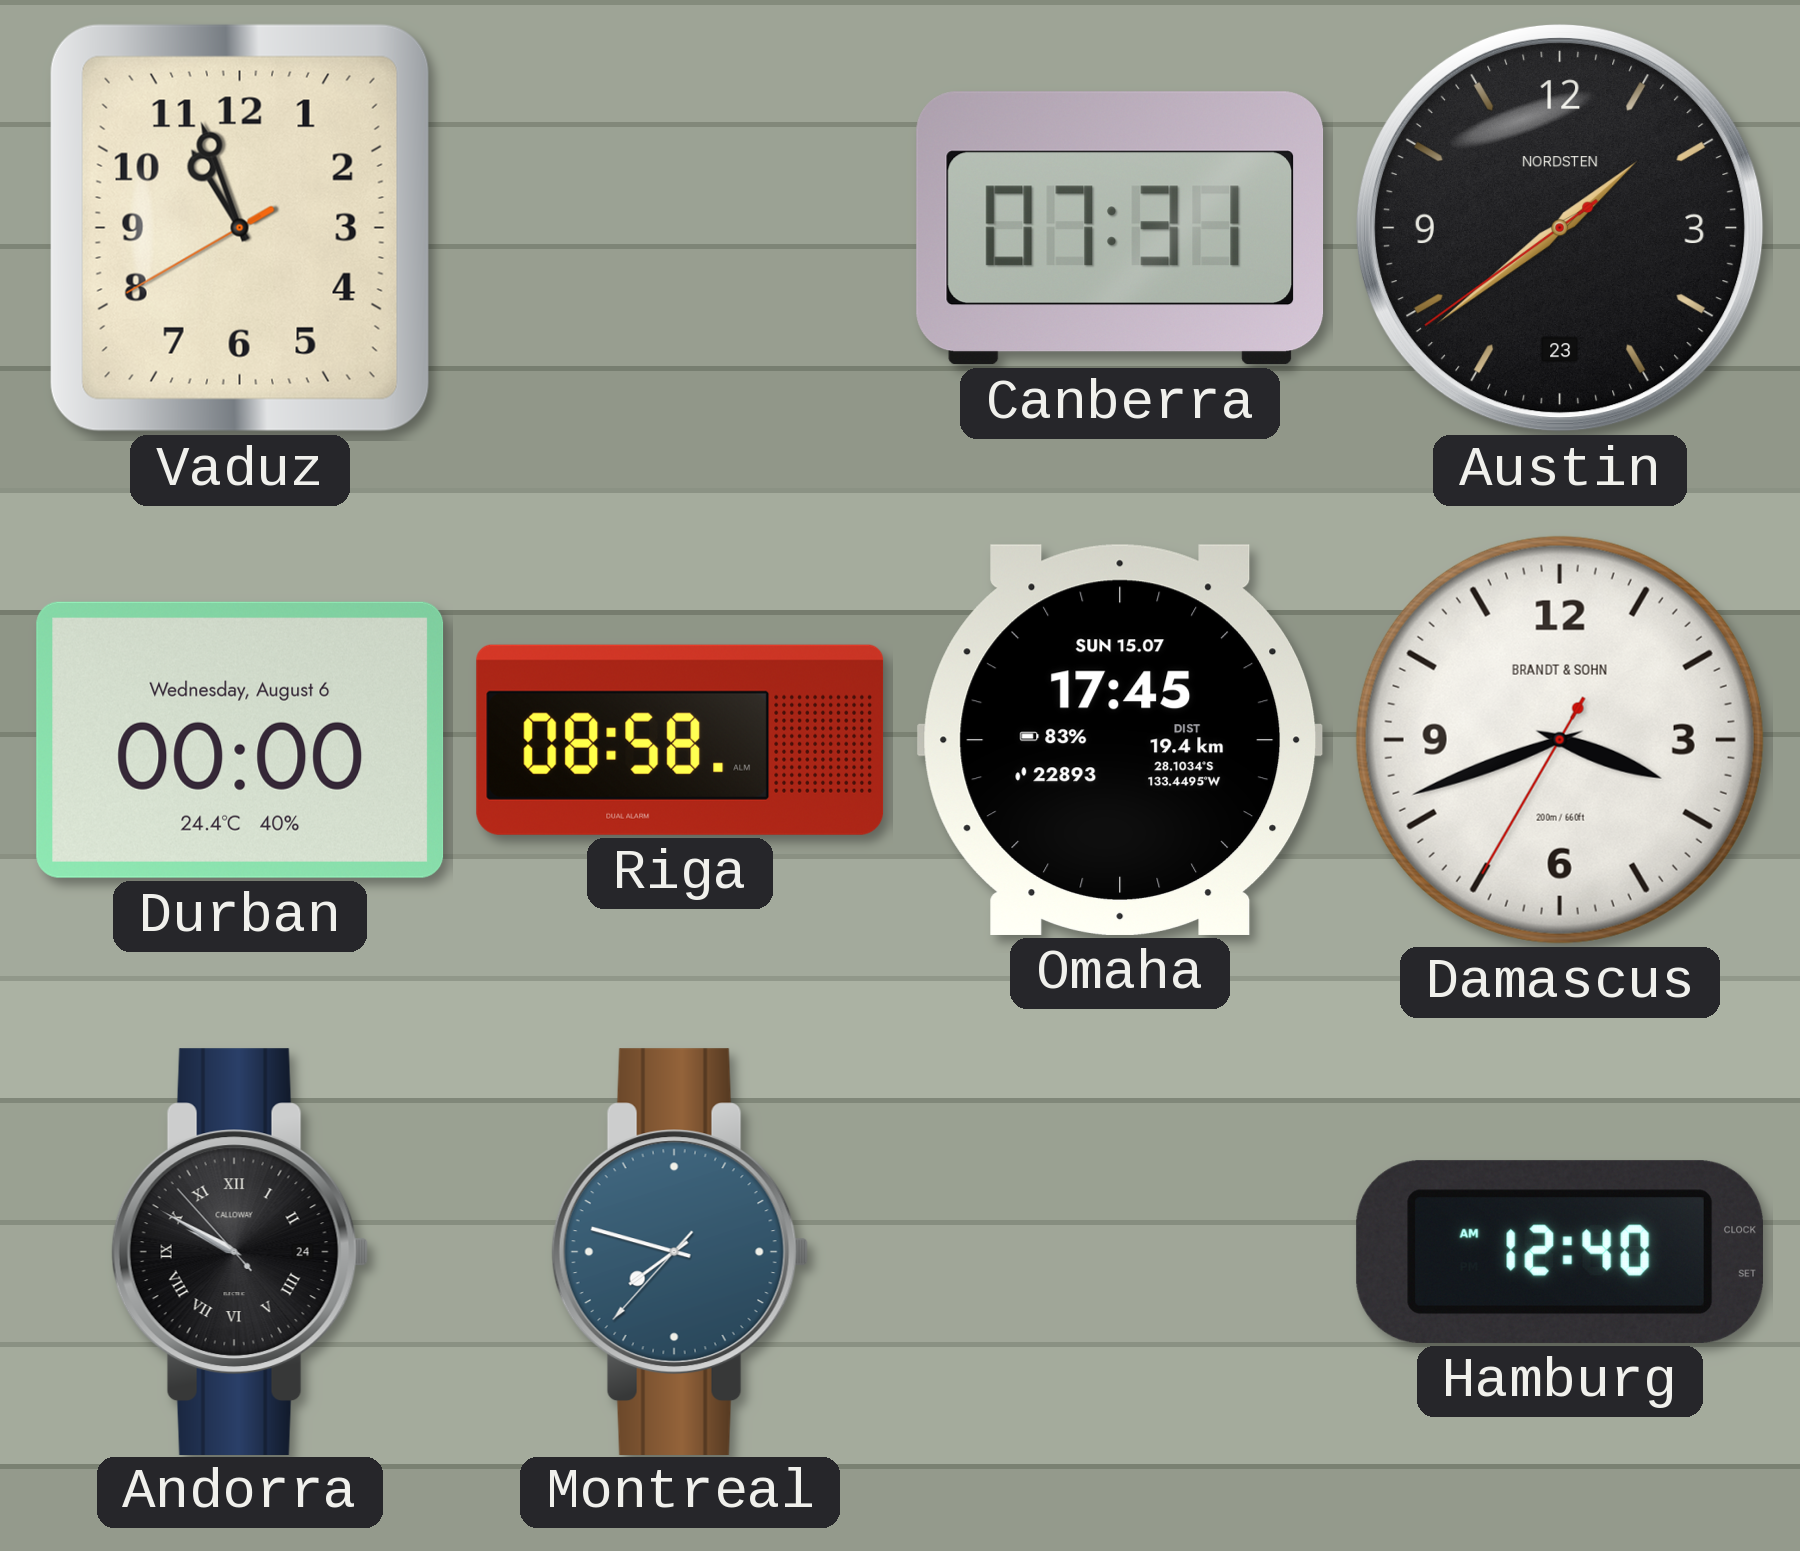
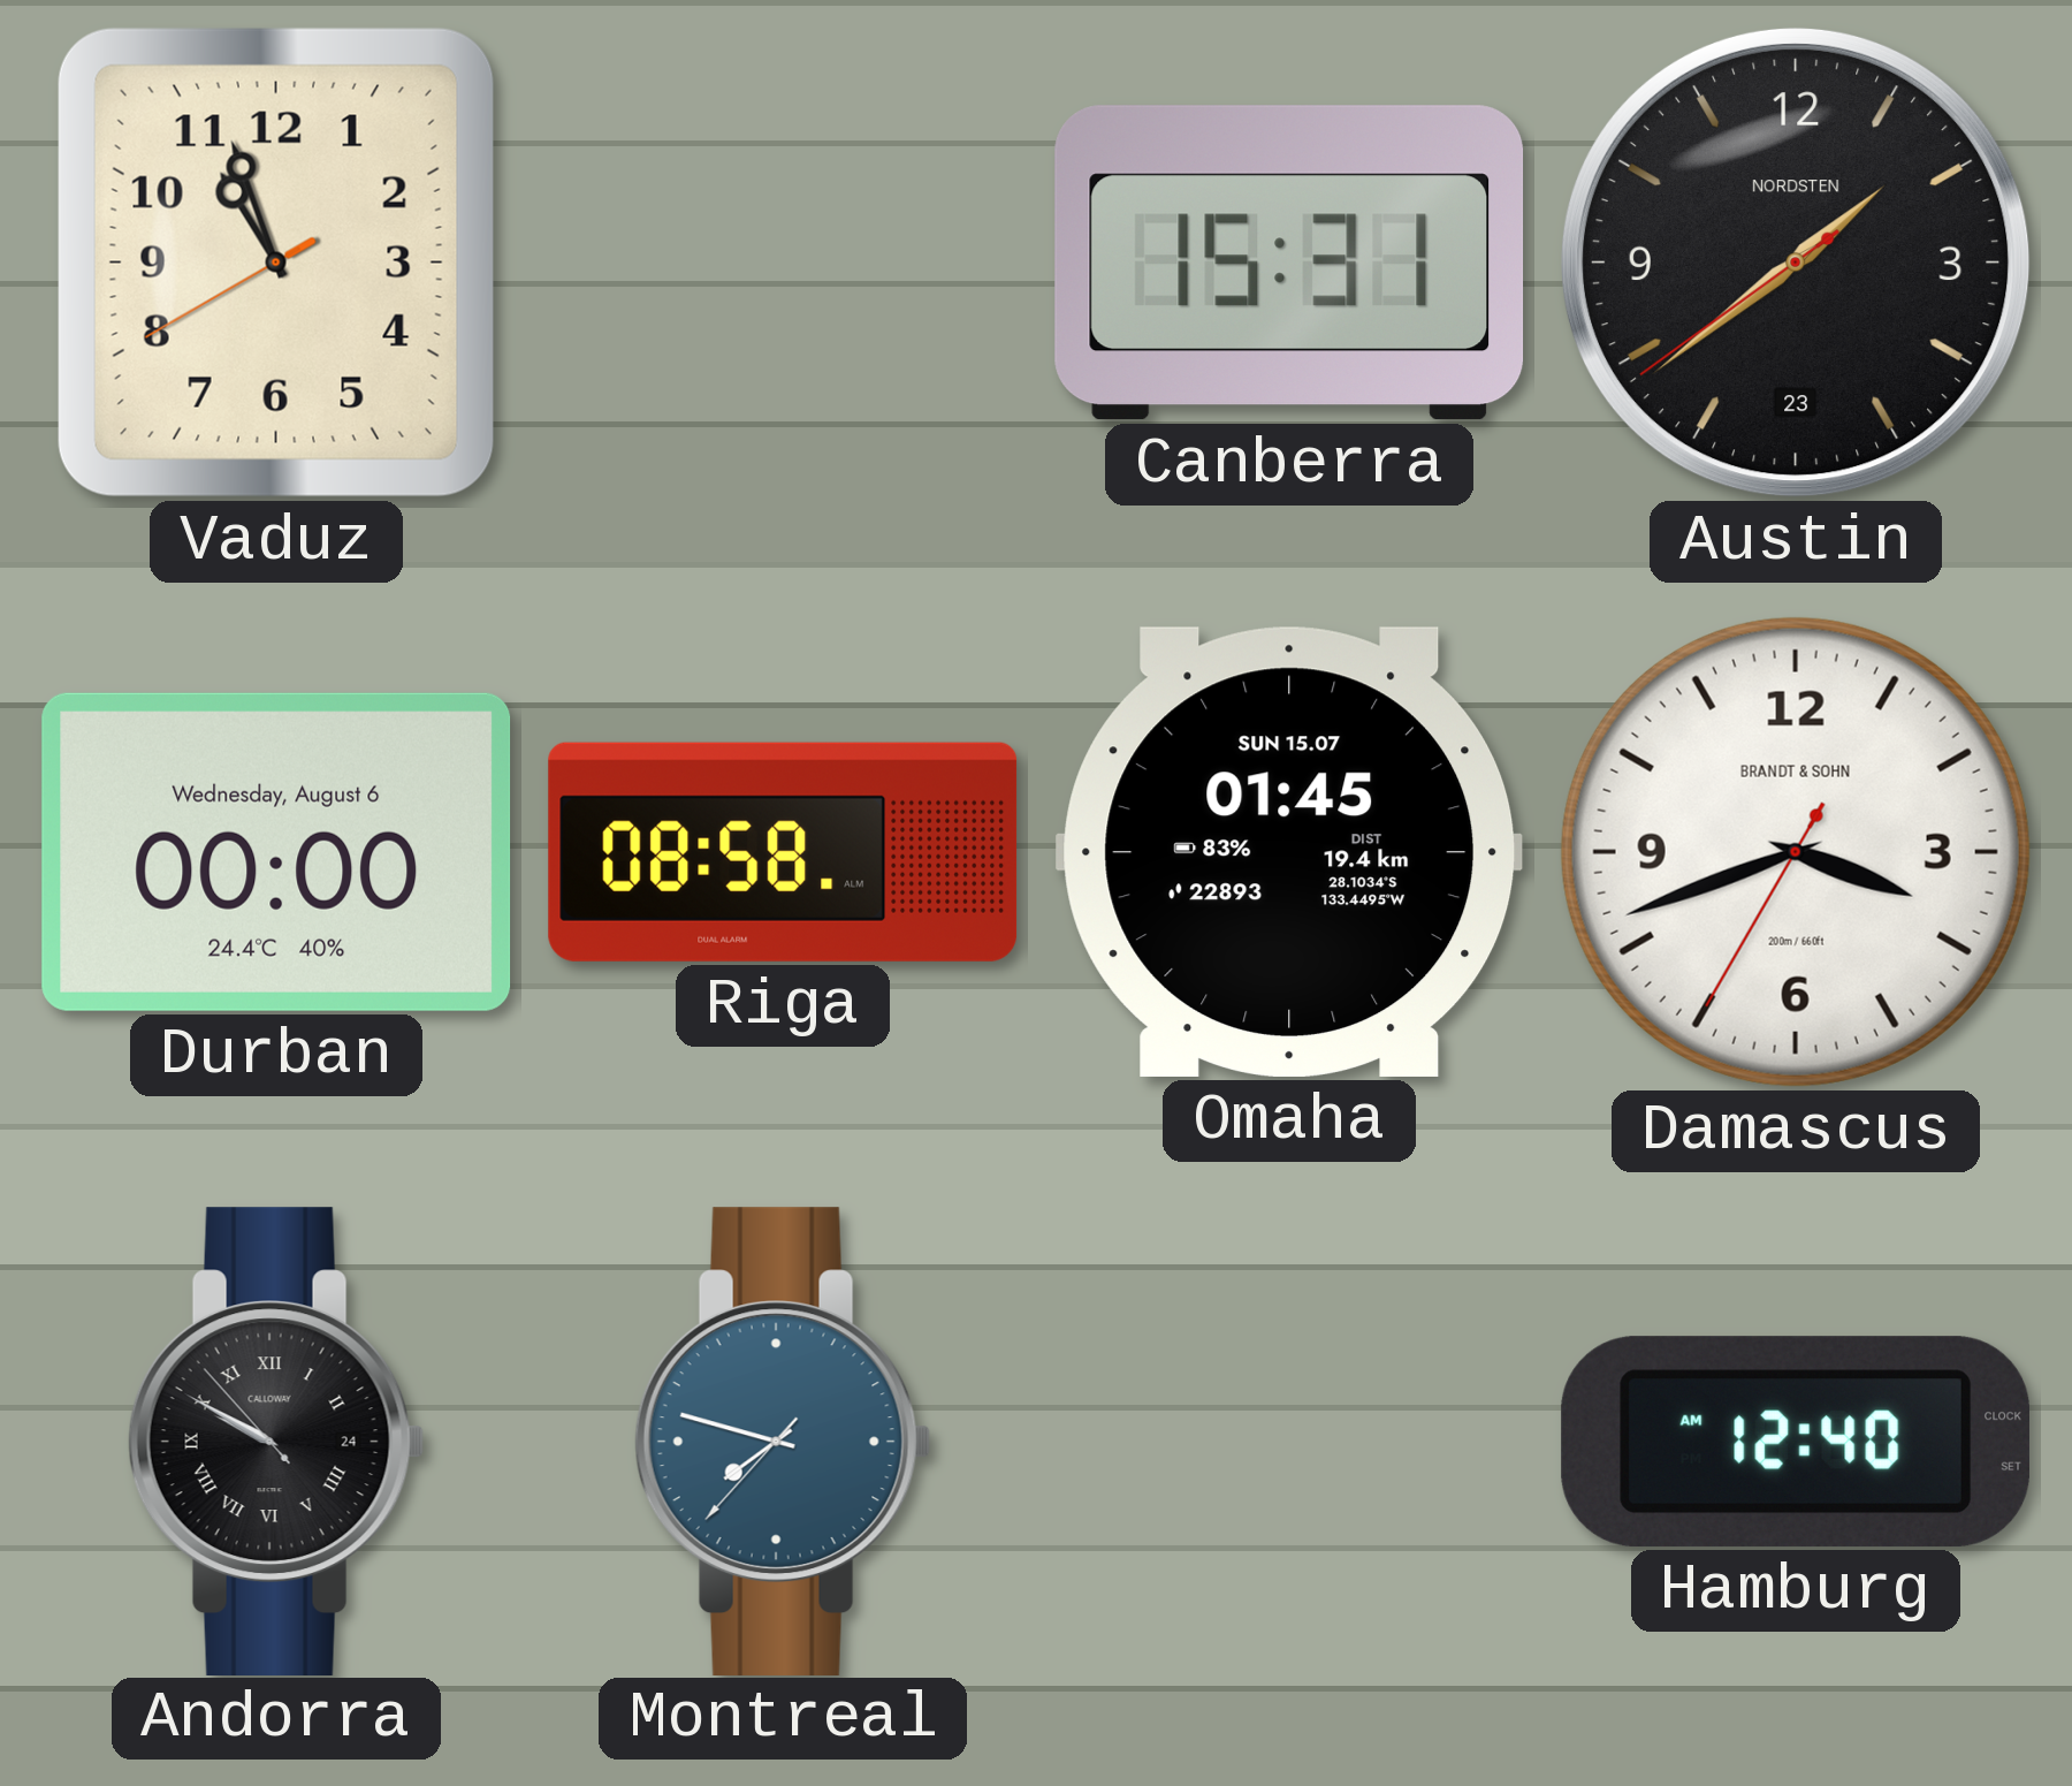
Canberra: 07:31 -> 15:31
Omaha: 17:45 -> 01:45
